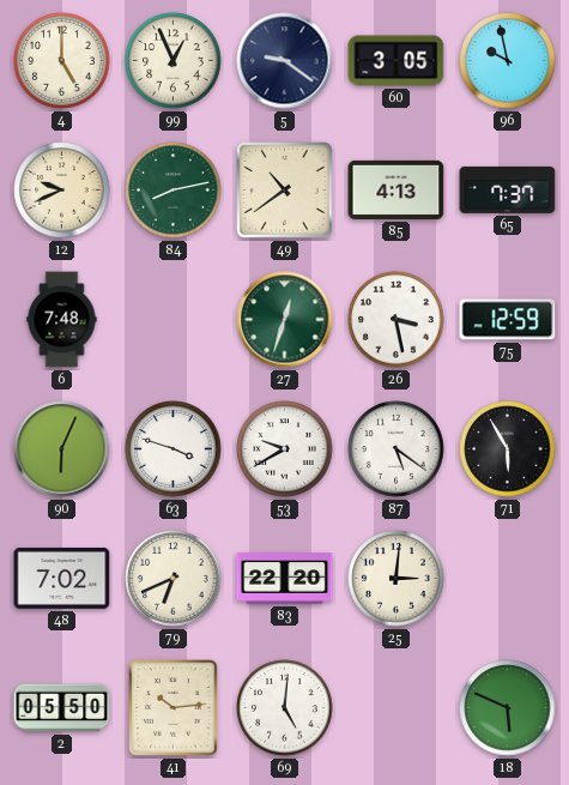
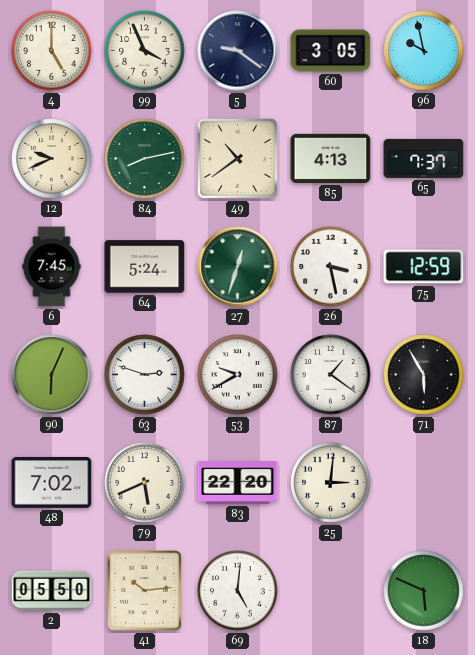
99: 12:56 -> 3:56
6: 7:48 -> 7:45
64: none -> 5:24
63: 3:48 -> 2:48
87: 5:21 -> 1:21
79: 6:41 -> 5:41
